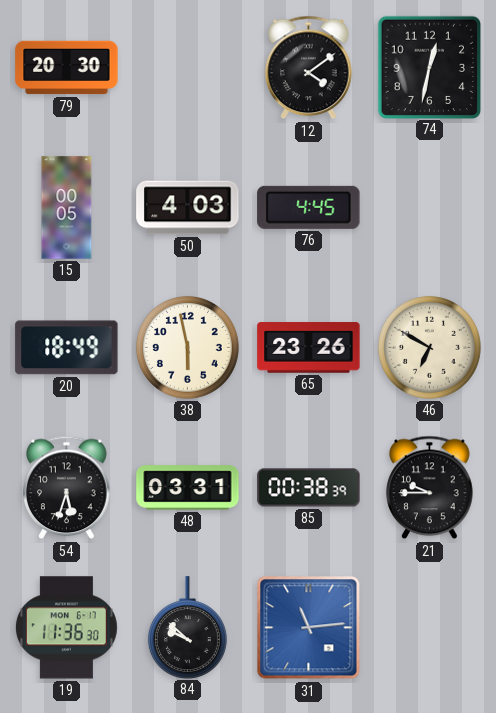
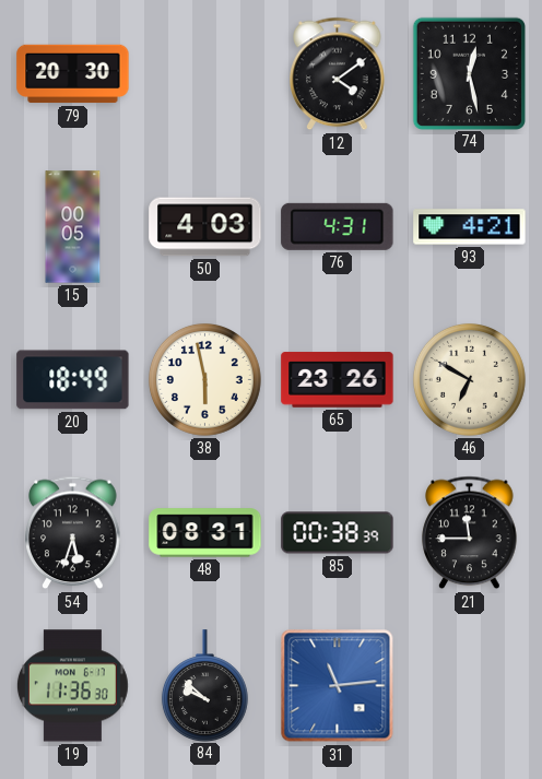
74: 12:32 -> 12:28
76: 4:45 -> 4:31
93: none -> 4:21
48: 03:31 -> 08:31
21: 9:45 -> 11:45
